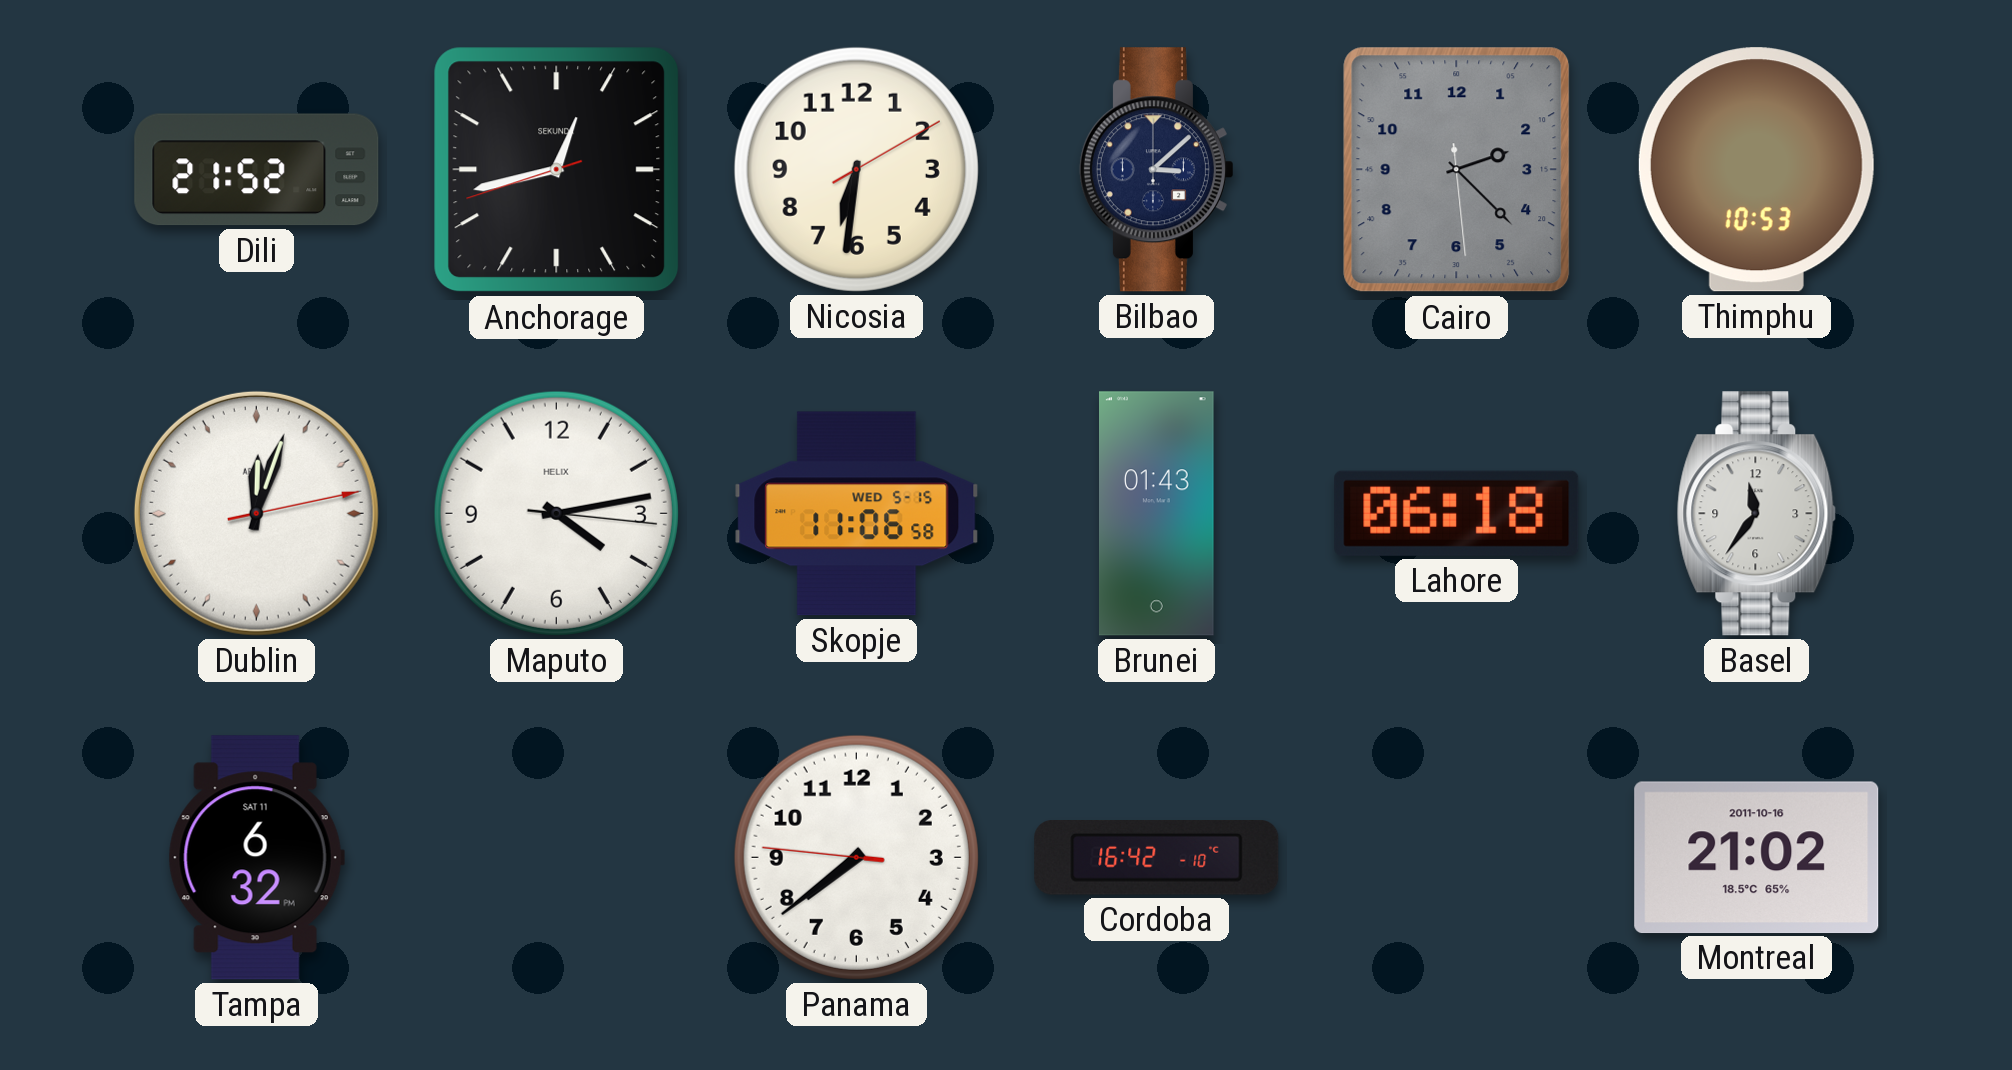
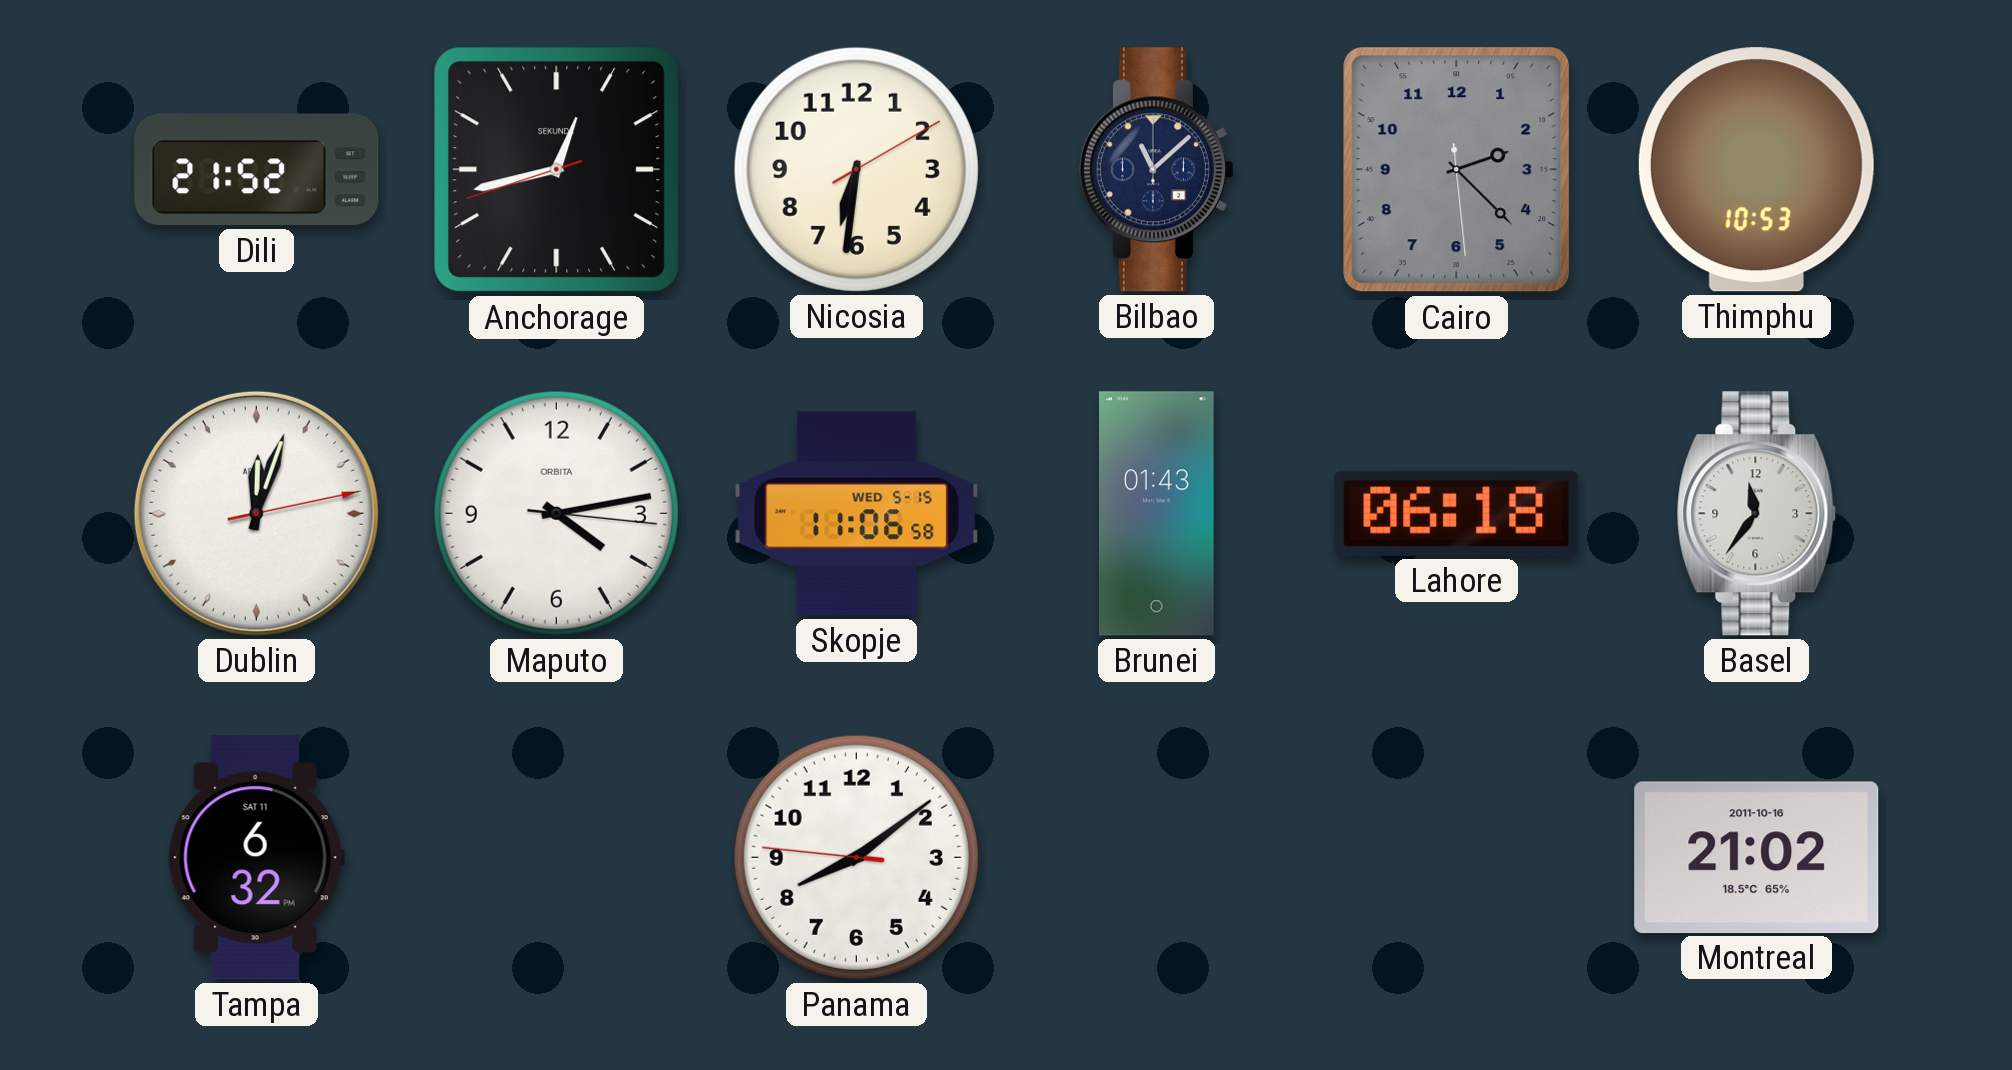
Bilbao: 3:08 -> 11:08
Maputo brand: HELIX -> ORBITA
Panama: 7:38 -> 8:08
Cordoba: 16:42 -> none
